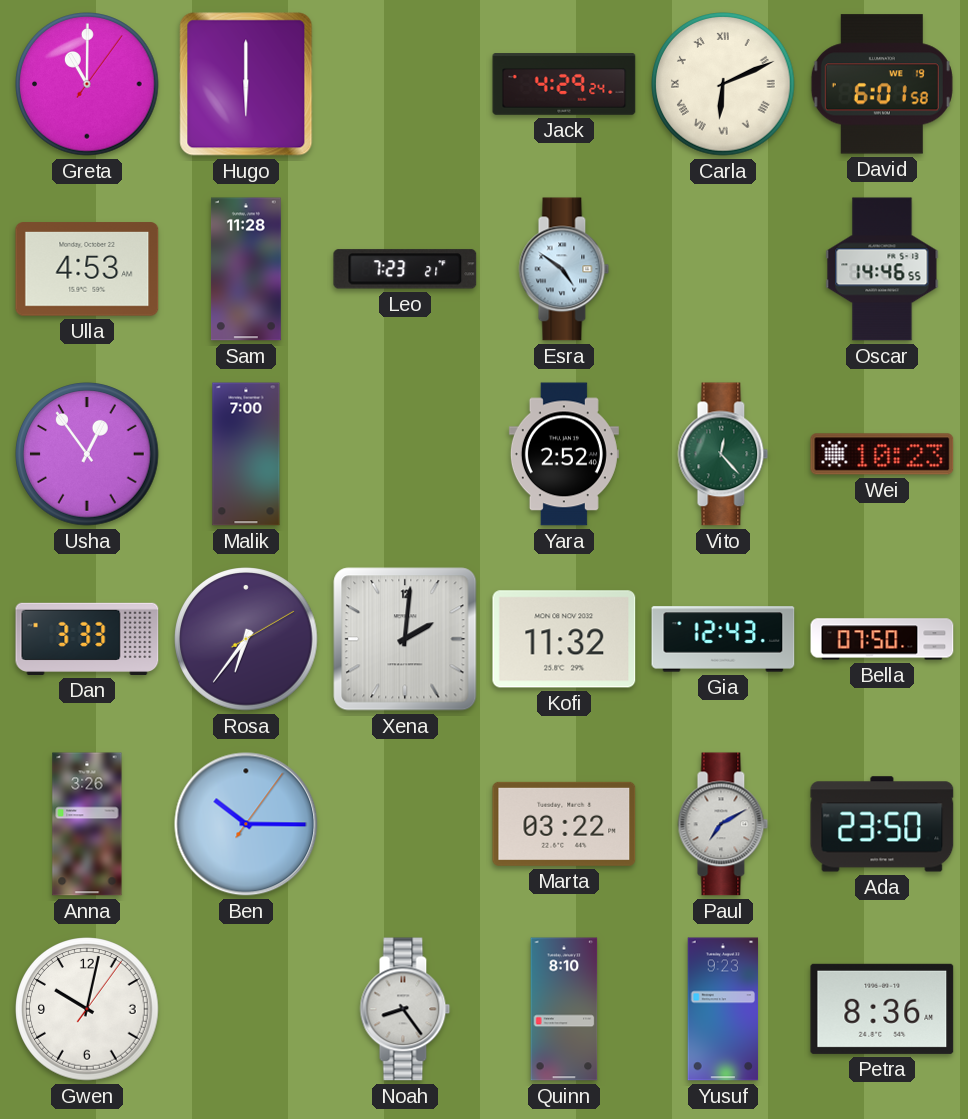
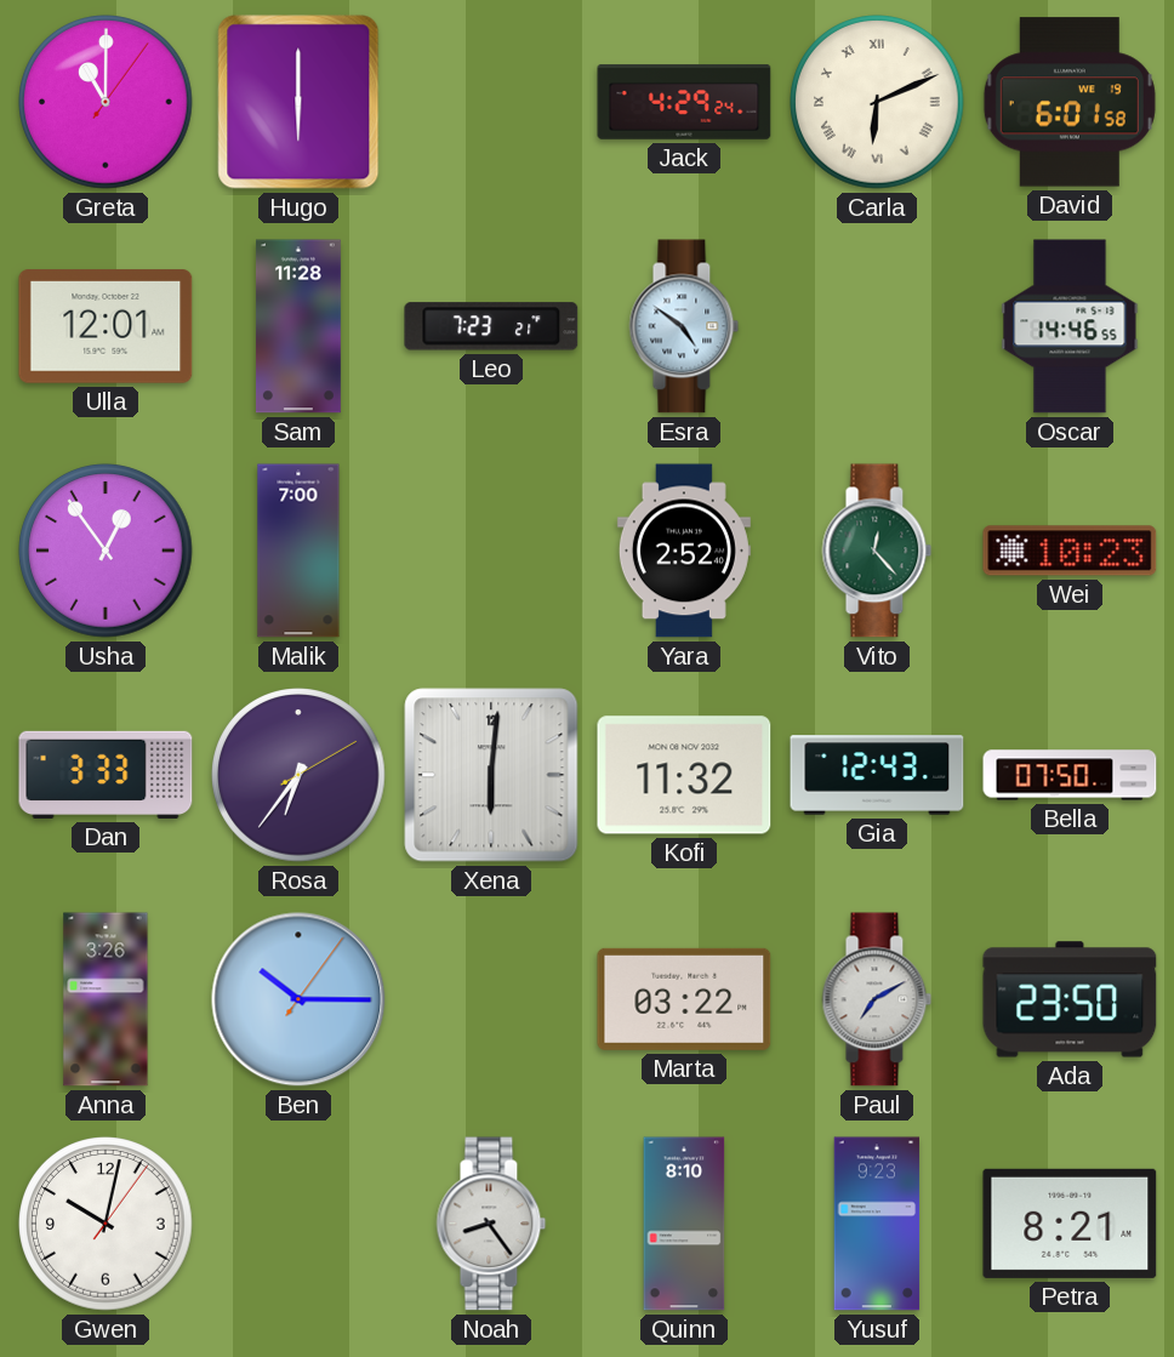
Ulla: 4:53 -> 12:01
Xena: 2:01 -> 6:01
Petra: 8:36 -> 8:21
